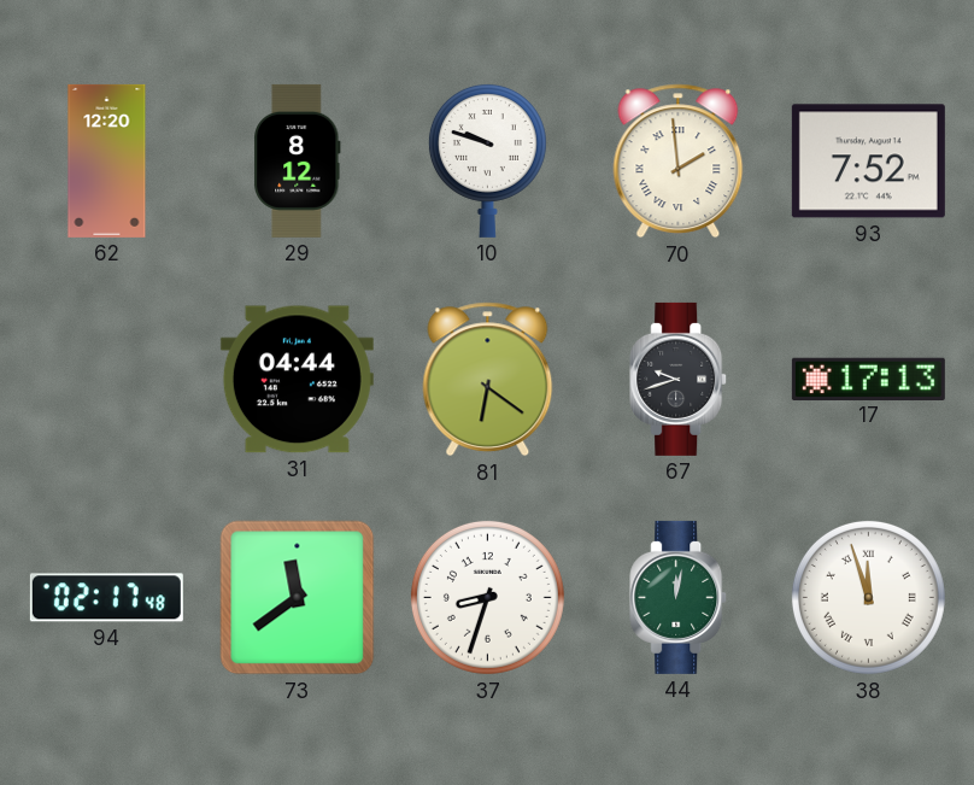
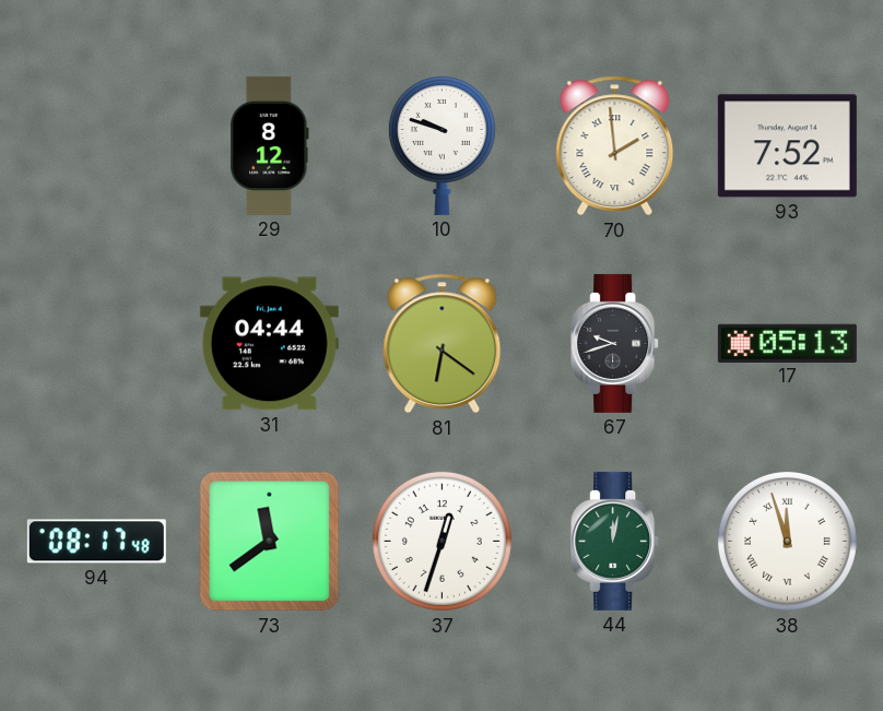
62: 12:20 -> none
17: 17:13 -> 05:13
94: 02:17 -> 08:17
37: 8:33 -> 12:33
